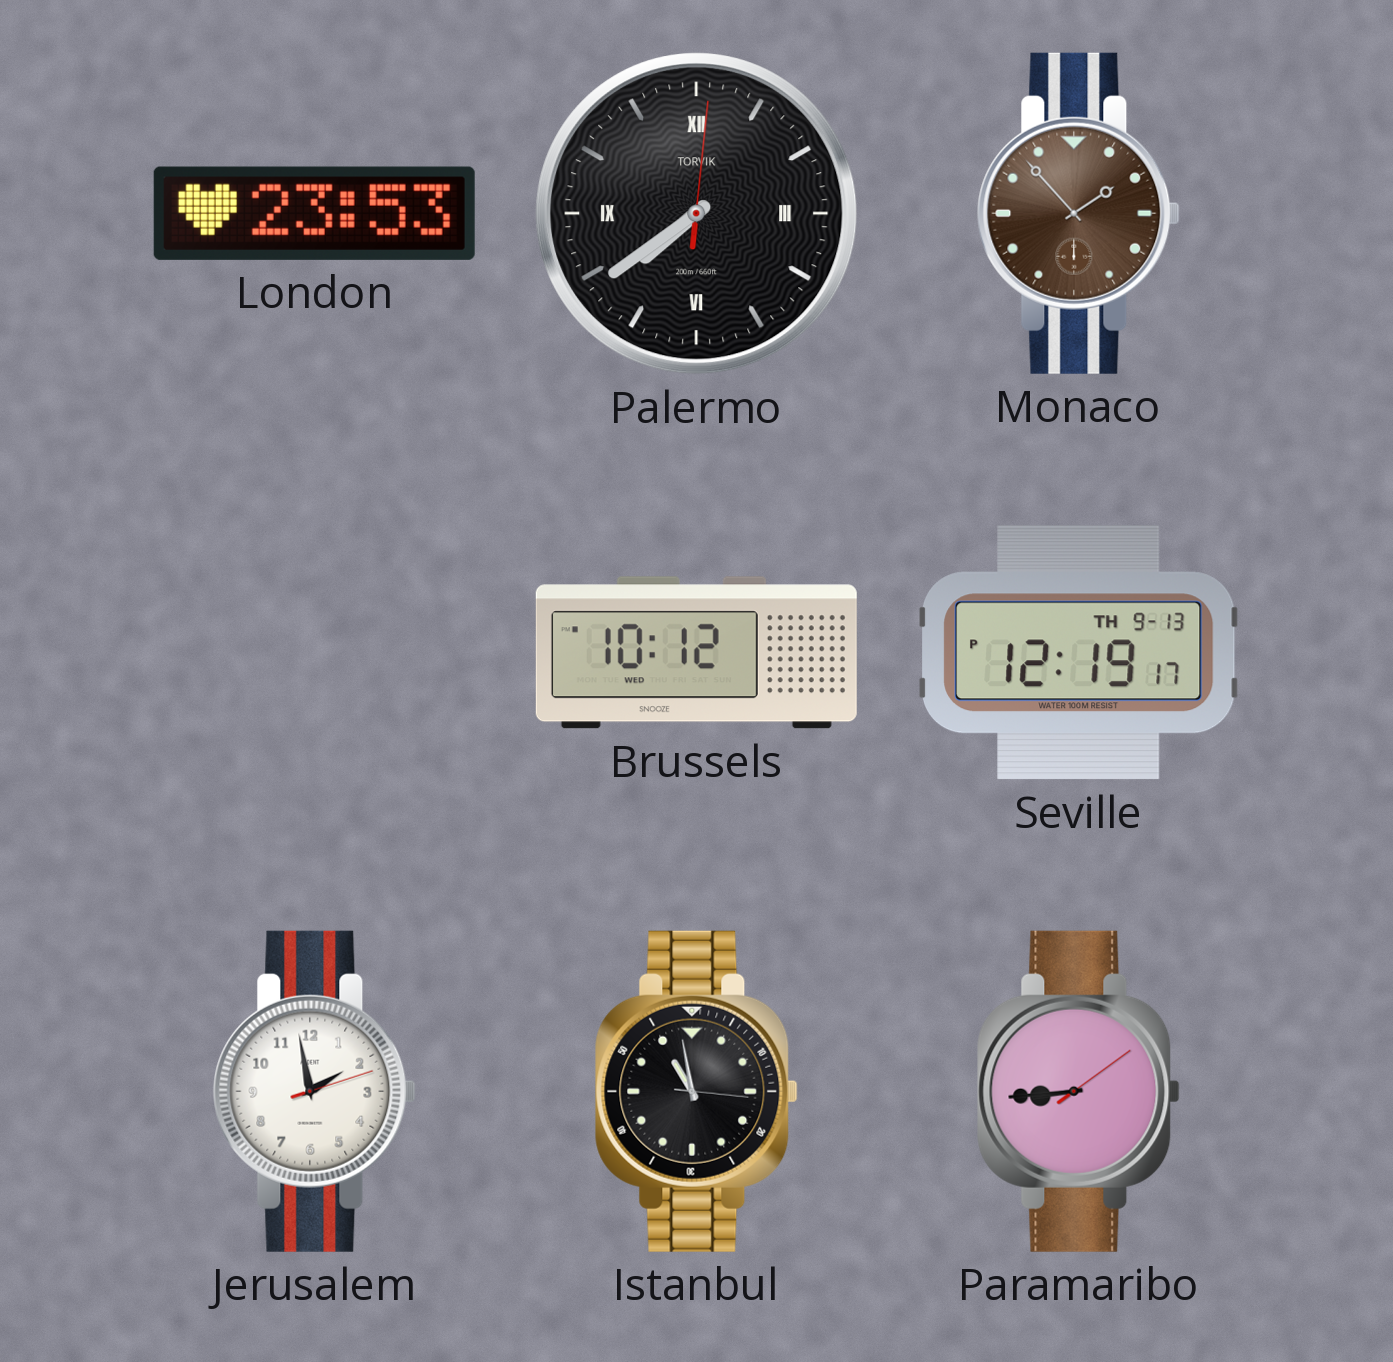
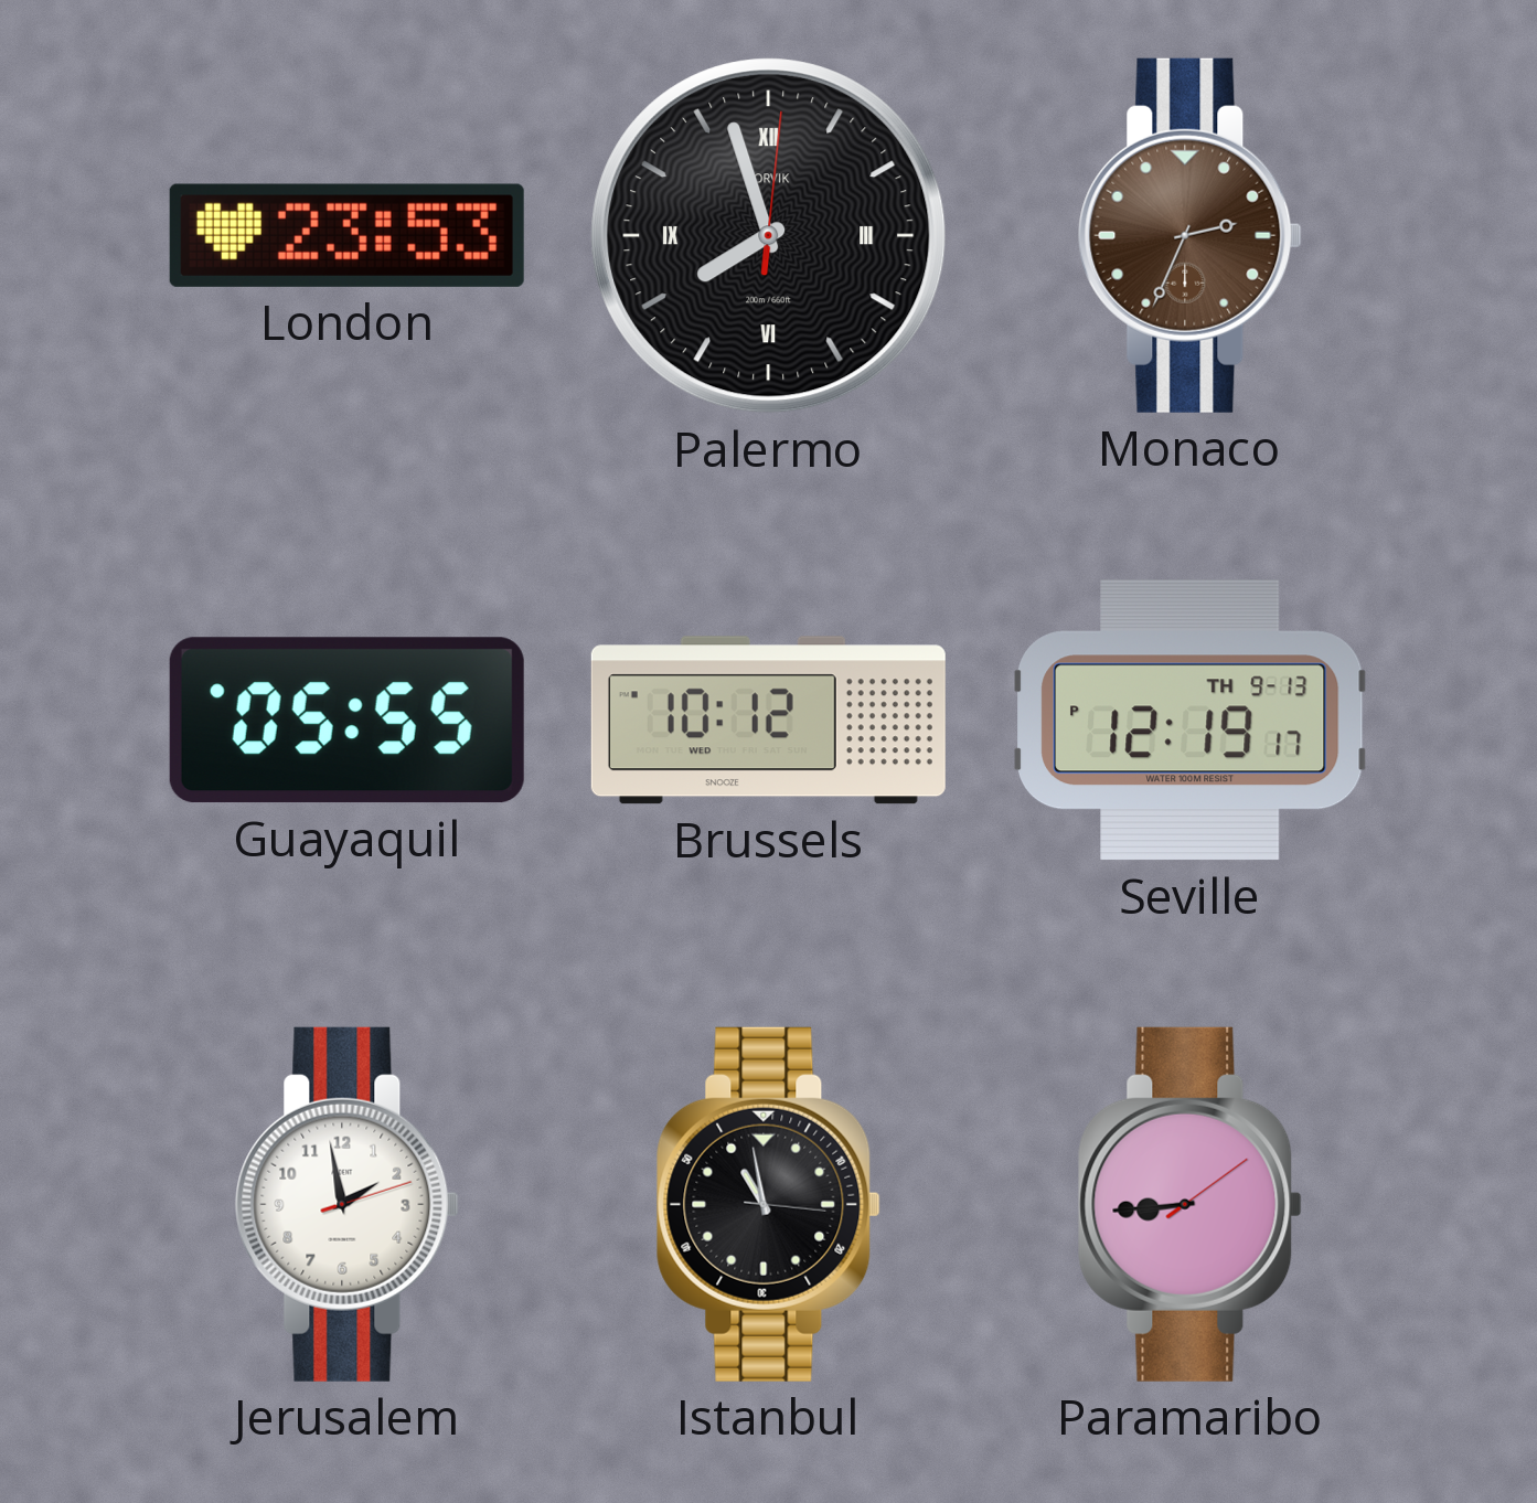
Palermo: 7:39 -> 7:57
Monaco: 1:53 -> 2:34
Guayaquil: none -> 05:55
